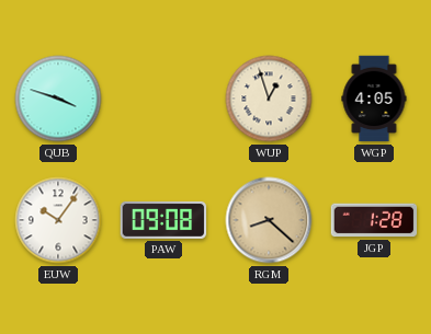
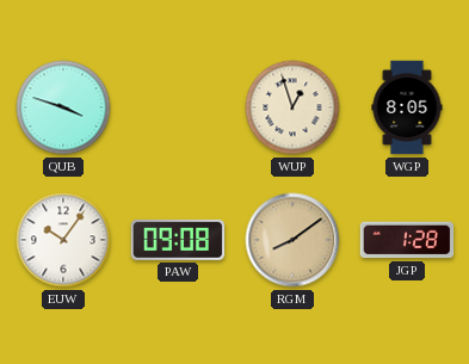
WGP: 4:05 -> 8:05
RGM: 8:22 -> 8:09
